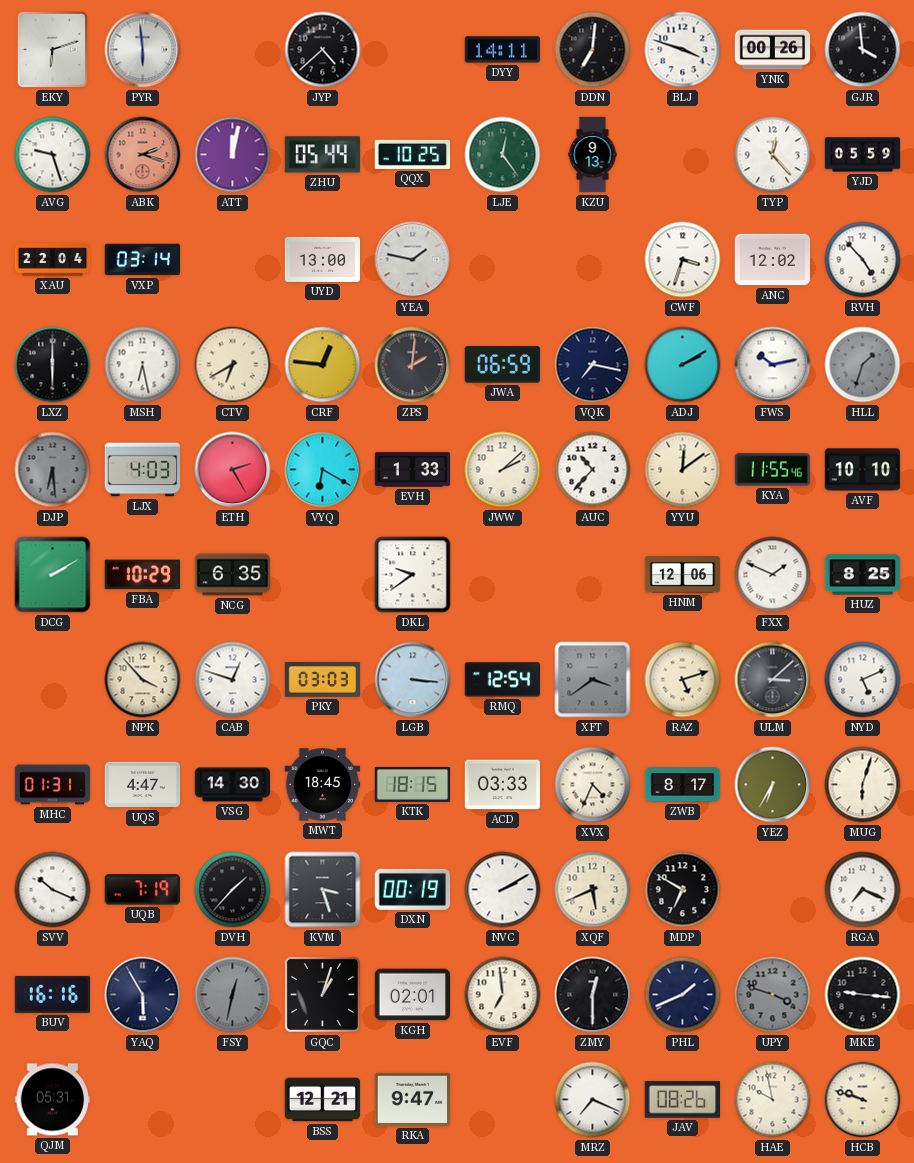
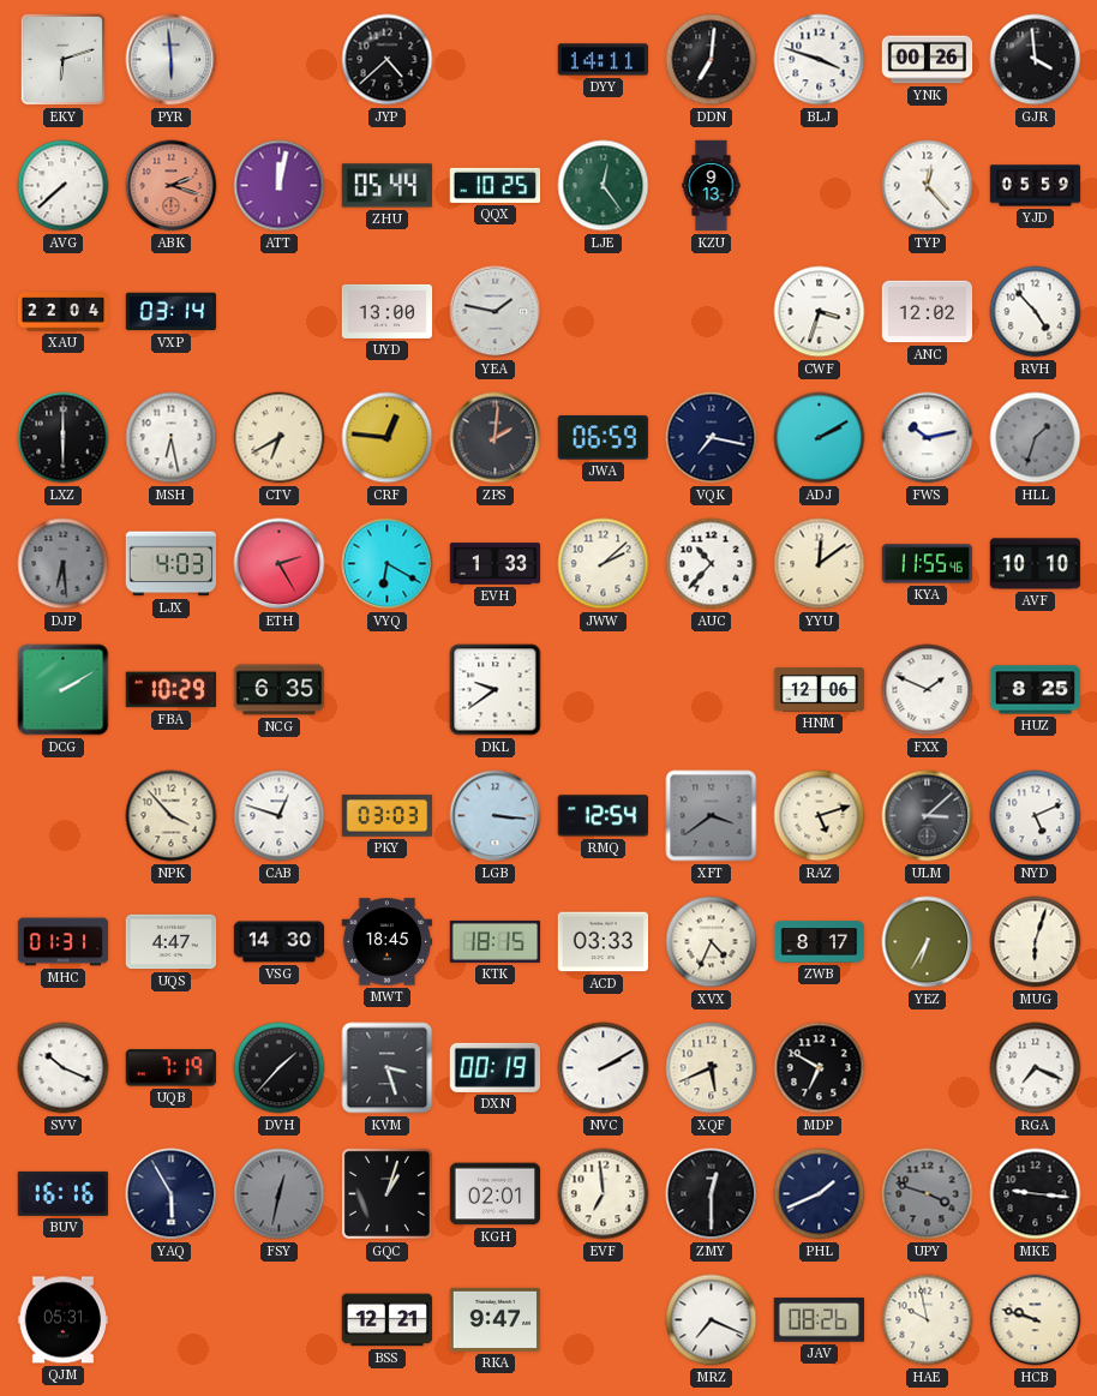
AVG: 9:27 -> 7:38
